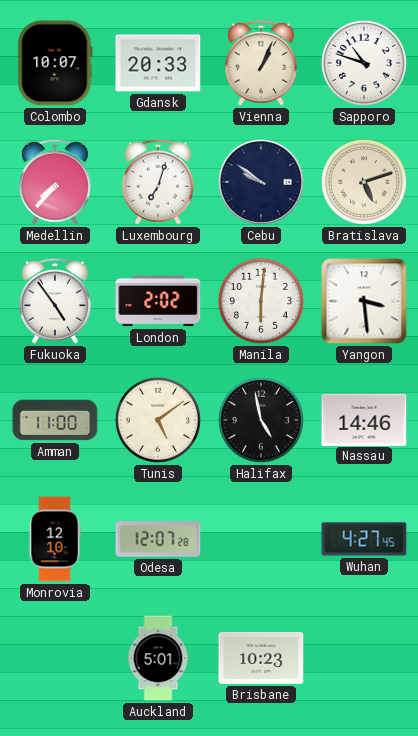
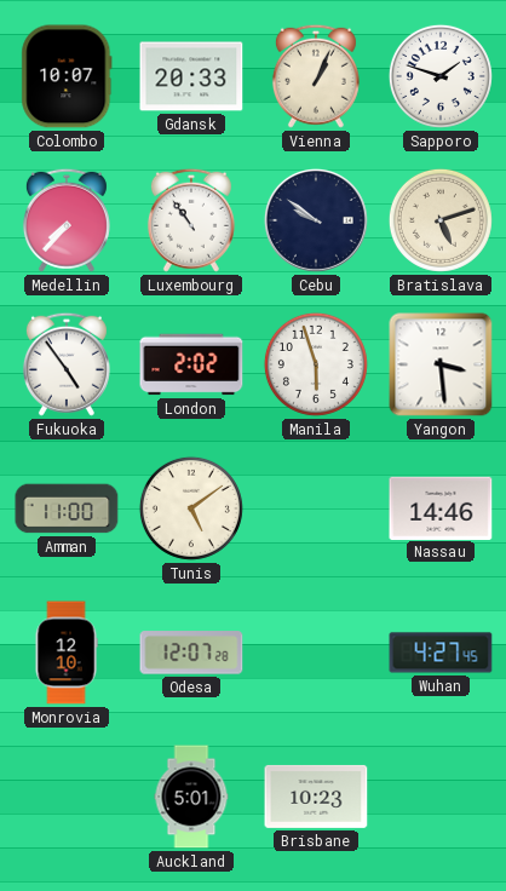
Sapporo: 10:48 -> 1:48
Luxembourg: 7:03 -> 10:54
Manila: 6:01 -> 5:57
Halifax: 4:58 -> none
